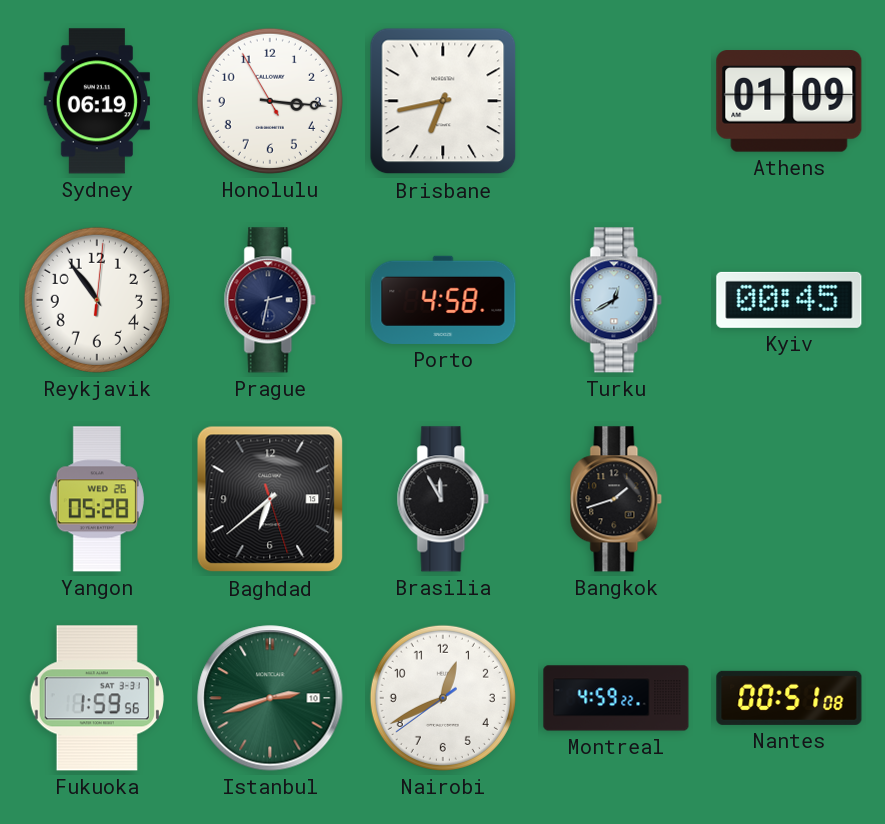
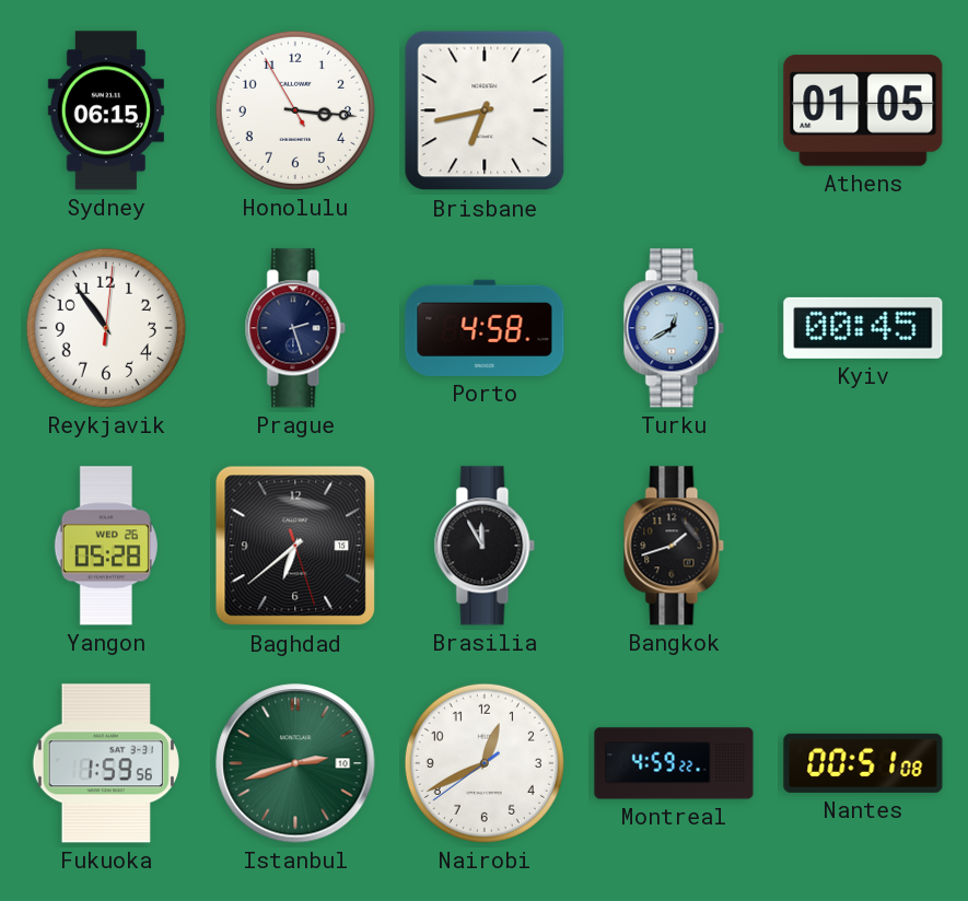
Sydney: 06:19 -> 06:15
Athens: 01:09 -> 01:05
Prague: 2:32 -> 2:27
